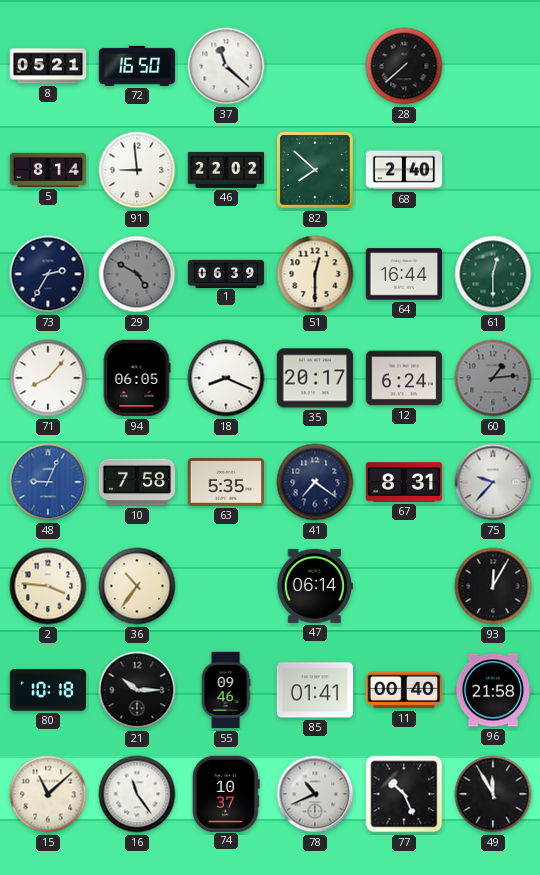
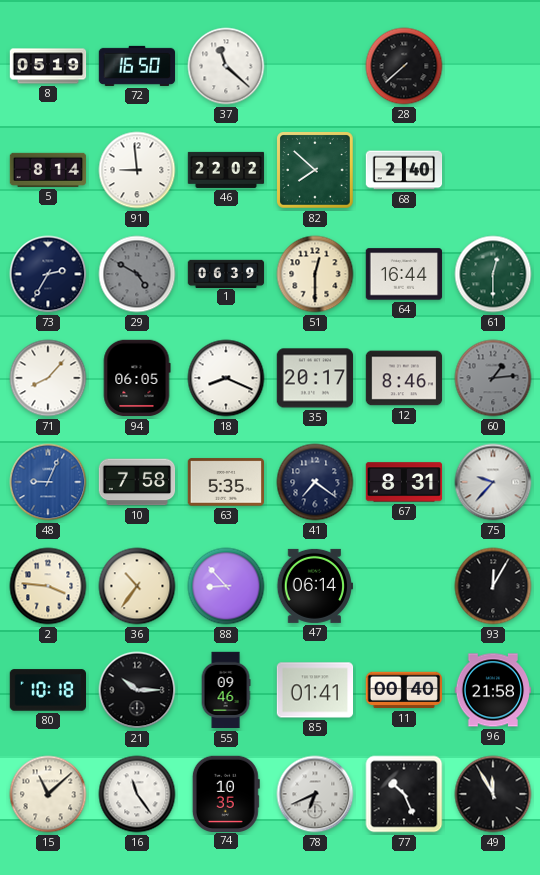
8: 05:21 -> 05:19
12: 6:24 -> 8:46
88: none -> 8:53
74: 10:37 -> 10:35
78: 10:41 -> 6:41
